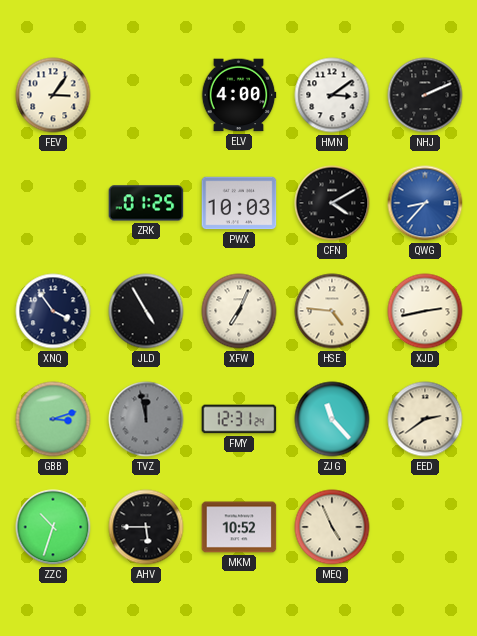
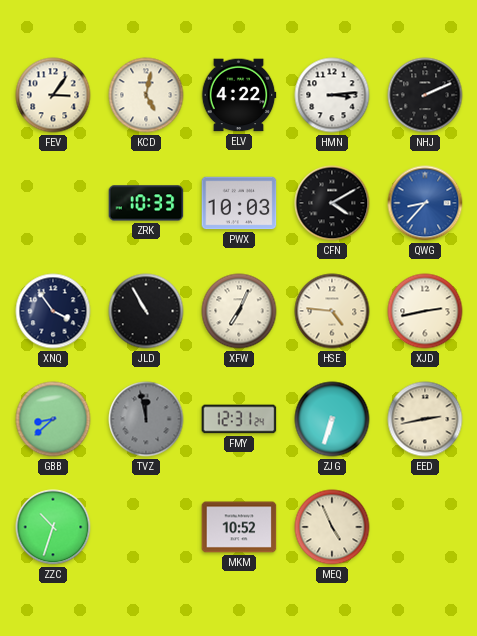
KCD: none -> 5:02
ELV: 4:00 -> 4:22
HMN: 3:09 -> 3:14
ZRK: 01:25 -> 10:33
JLD: 4:55 -> 10:55
GBB: 3:12 -> 8:38
ZJG: 11:23 -> 6:33
EED: 2:39 -> 2:43
AHV: 5:45 -> none
